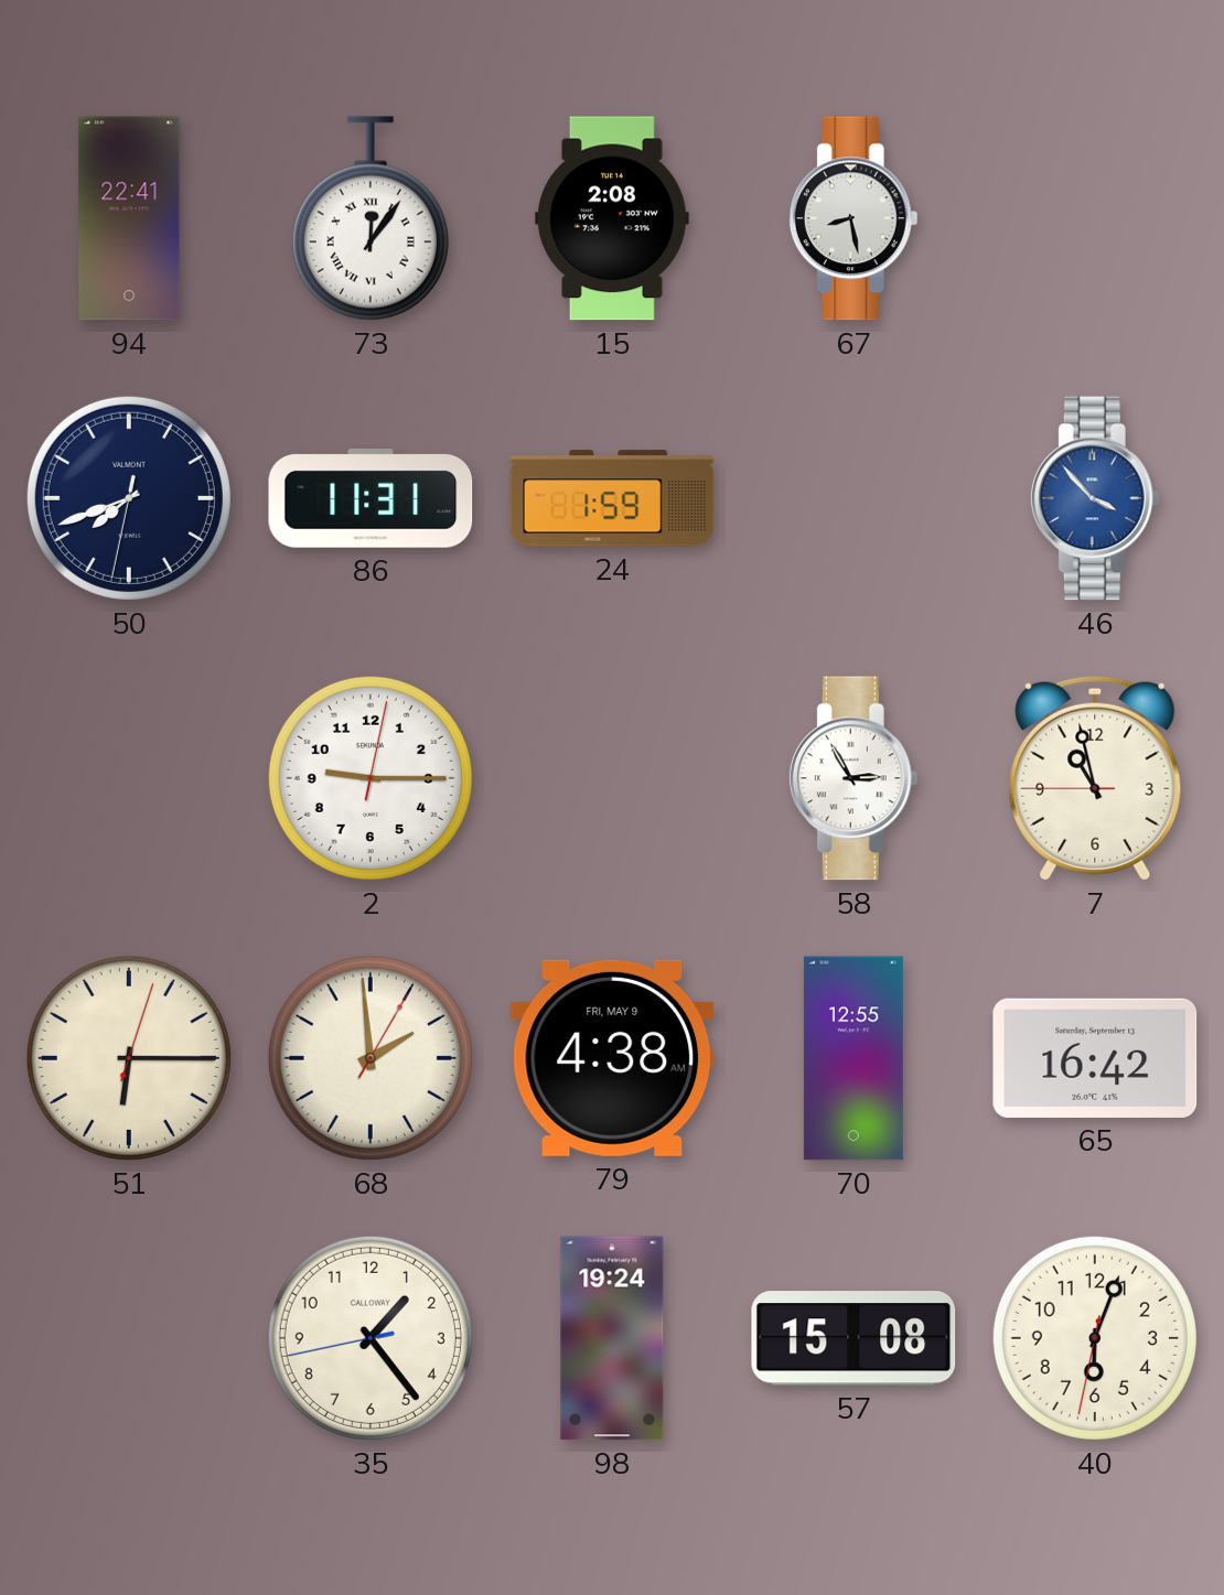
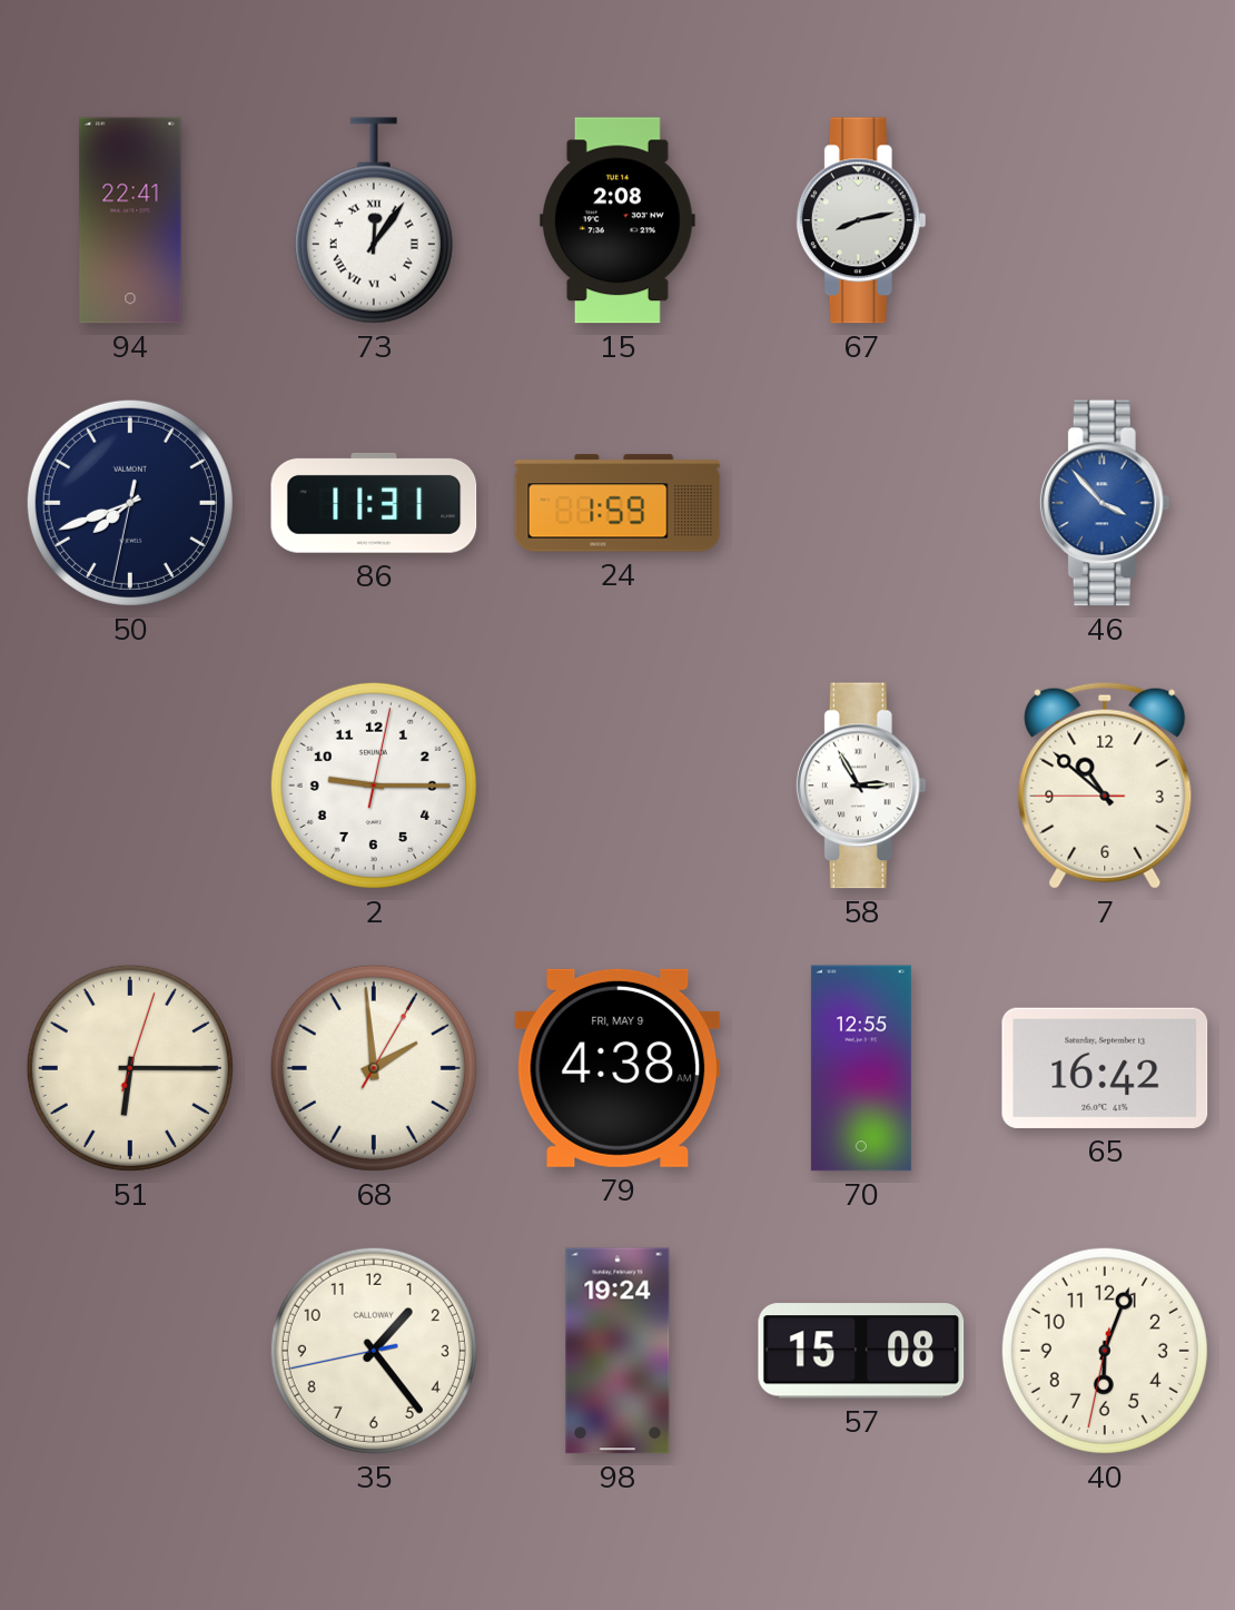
67: 8:28 -> 8:13
7: 10:57 -> 10:51
